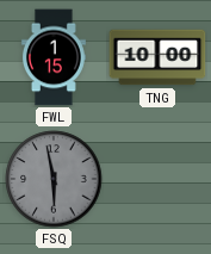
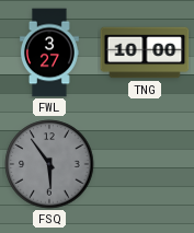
FWL: 1:15 -> 3:27
FSQ: 5:58 -> 5:54
